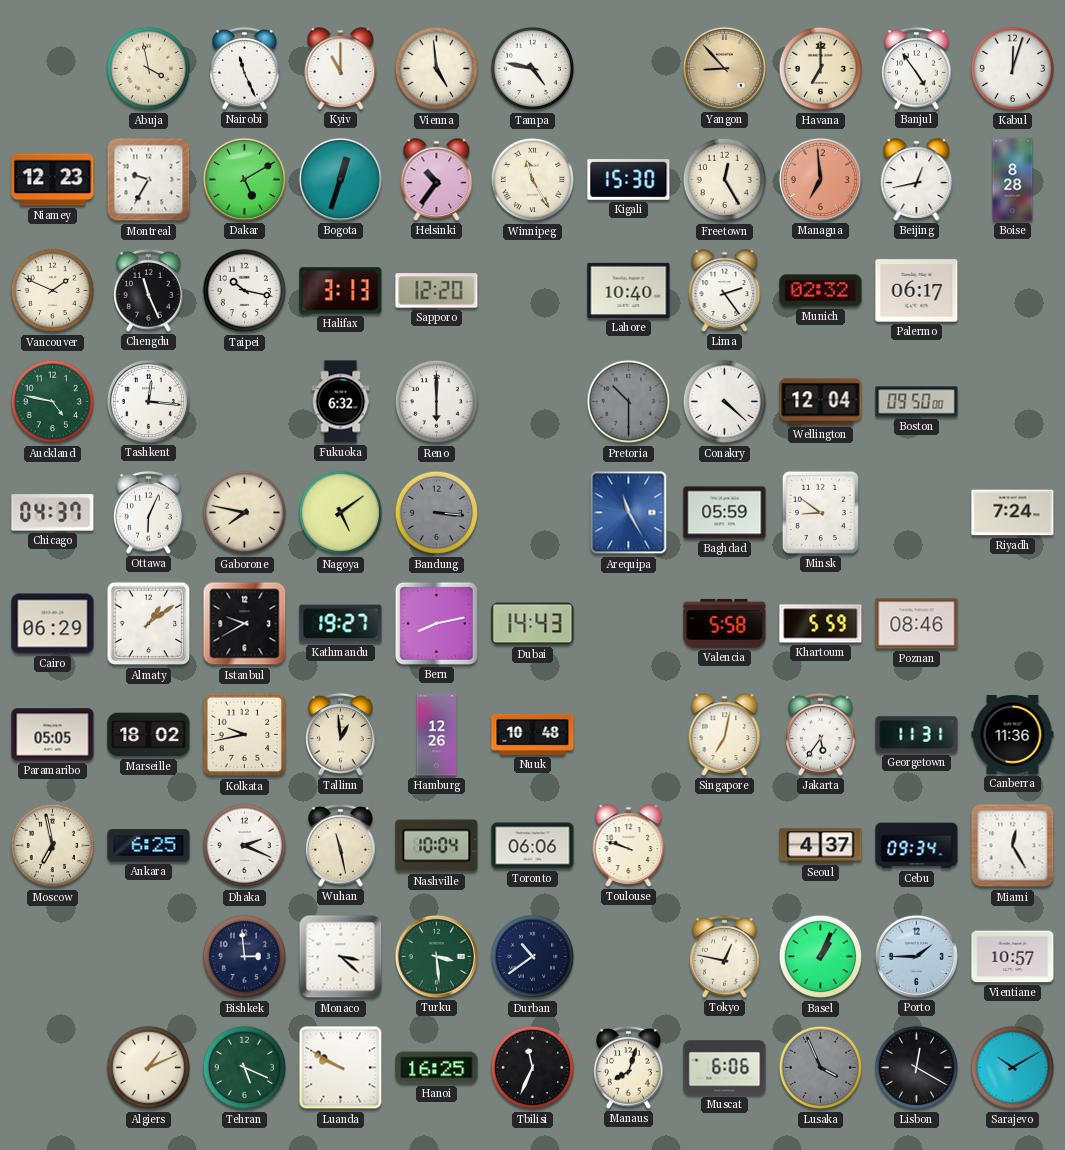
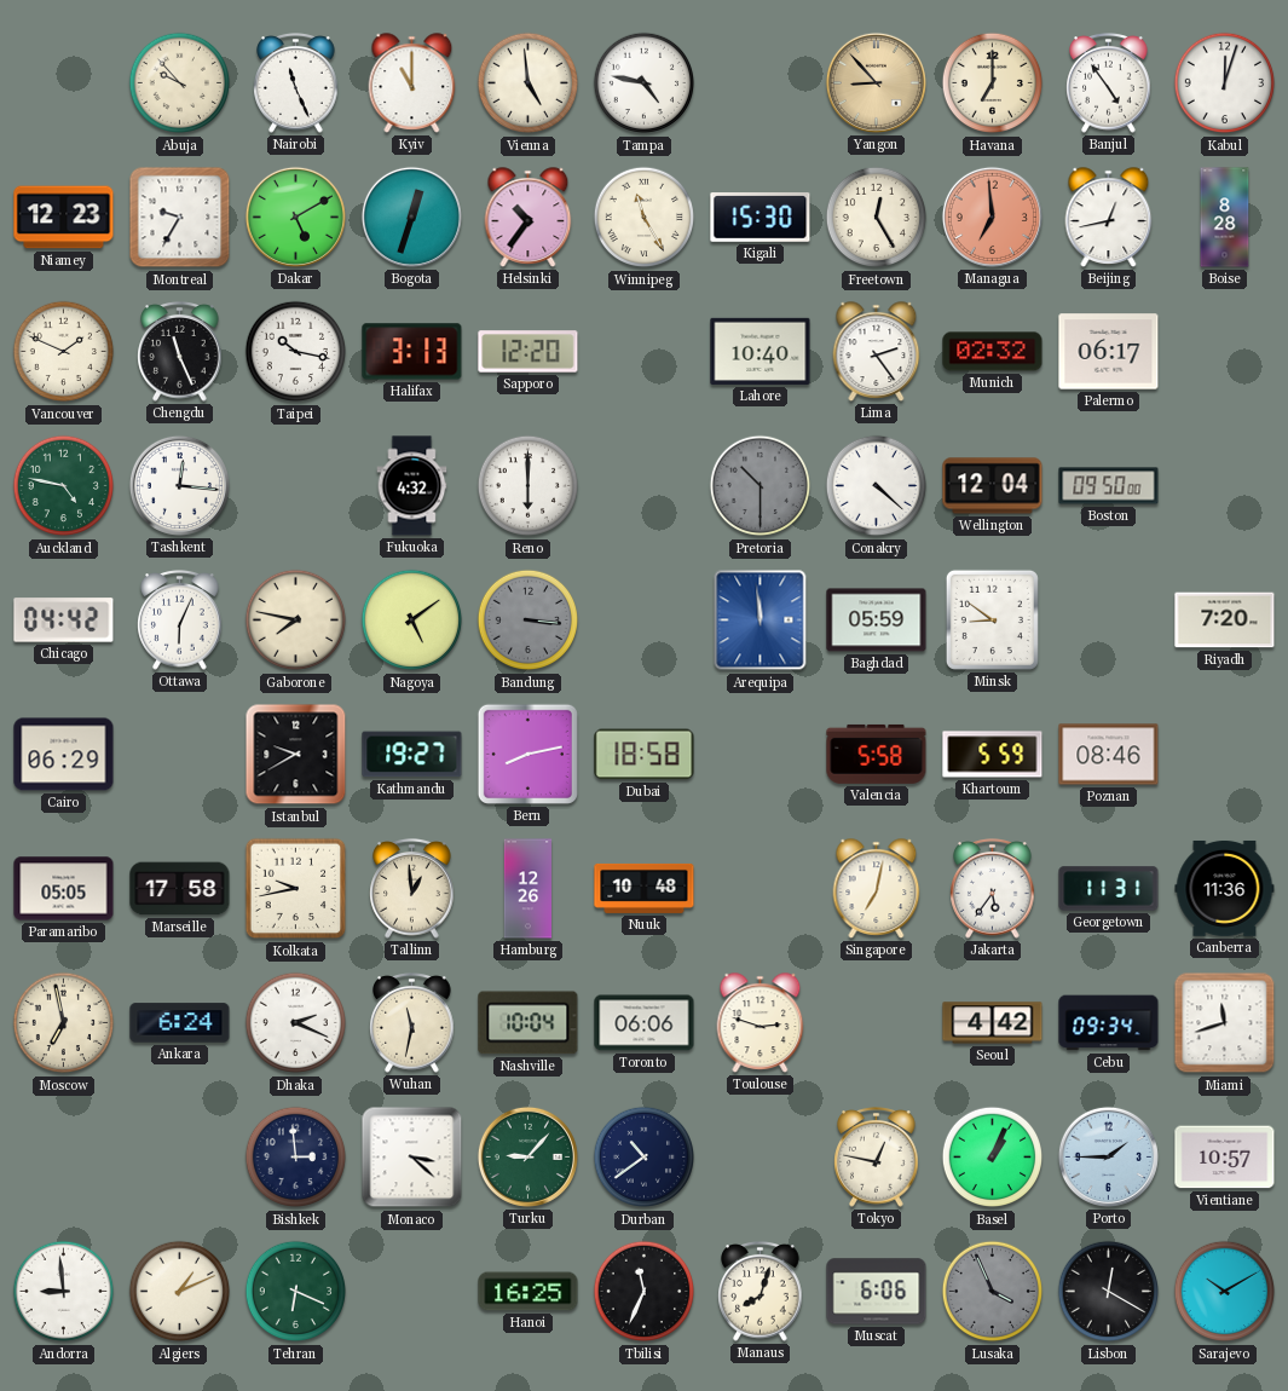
Abuja: 3:58 -> 9:53
Fukuoka: 6:32 -> 4:32
Chicago: 04:37 -> 04:42
Arequipa: 11:25 -> 11:59
Riyadh: 7:24 -> 7:20
Almaty: 1:09 -> none
Dubai: 14:43 -> 18:58
Marseille: 18:02 -> 17:58
Ankara: 6:25 -> 6:24
Wuhan: 11:28 -> 11:32
Toulouse: 9:48 -> 2:48
Seoul: 4:37 -> 4:42
Miami: 12:25 -> 11:42
Turku: 3:29 -> 9:07
Andorra: none -> 8:59
Tehran: 5:19 -> 6:19
Luanda: 9:50 -> none
